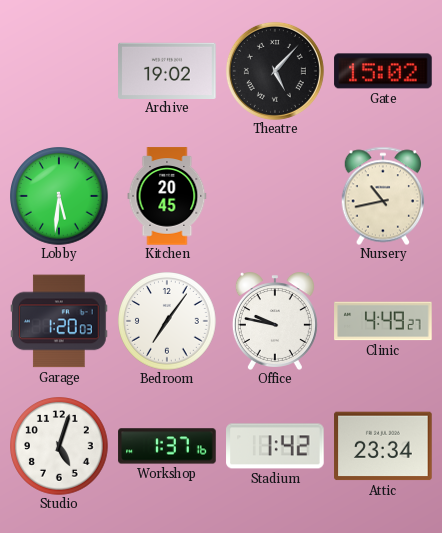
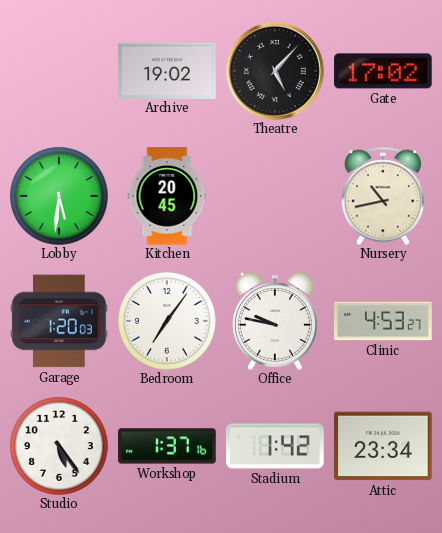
Gate: 15:02 -> 17:02
Clinic: 4:49 -> 4:53
Studio: 5:03 -> 5:24
